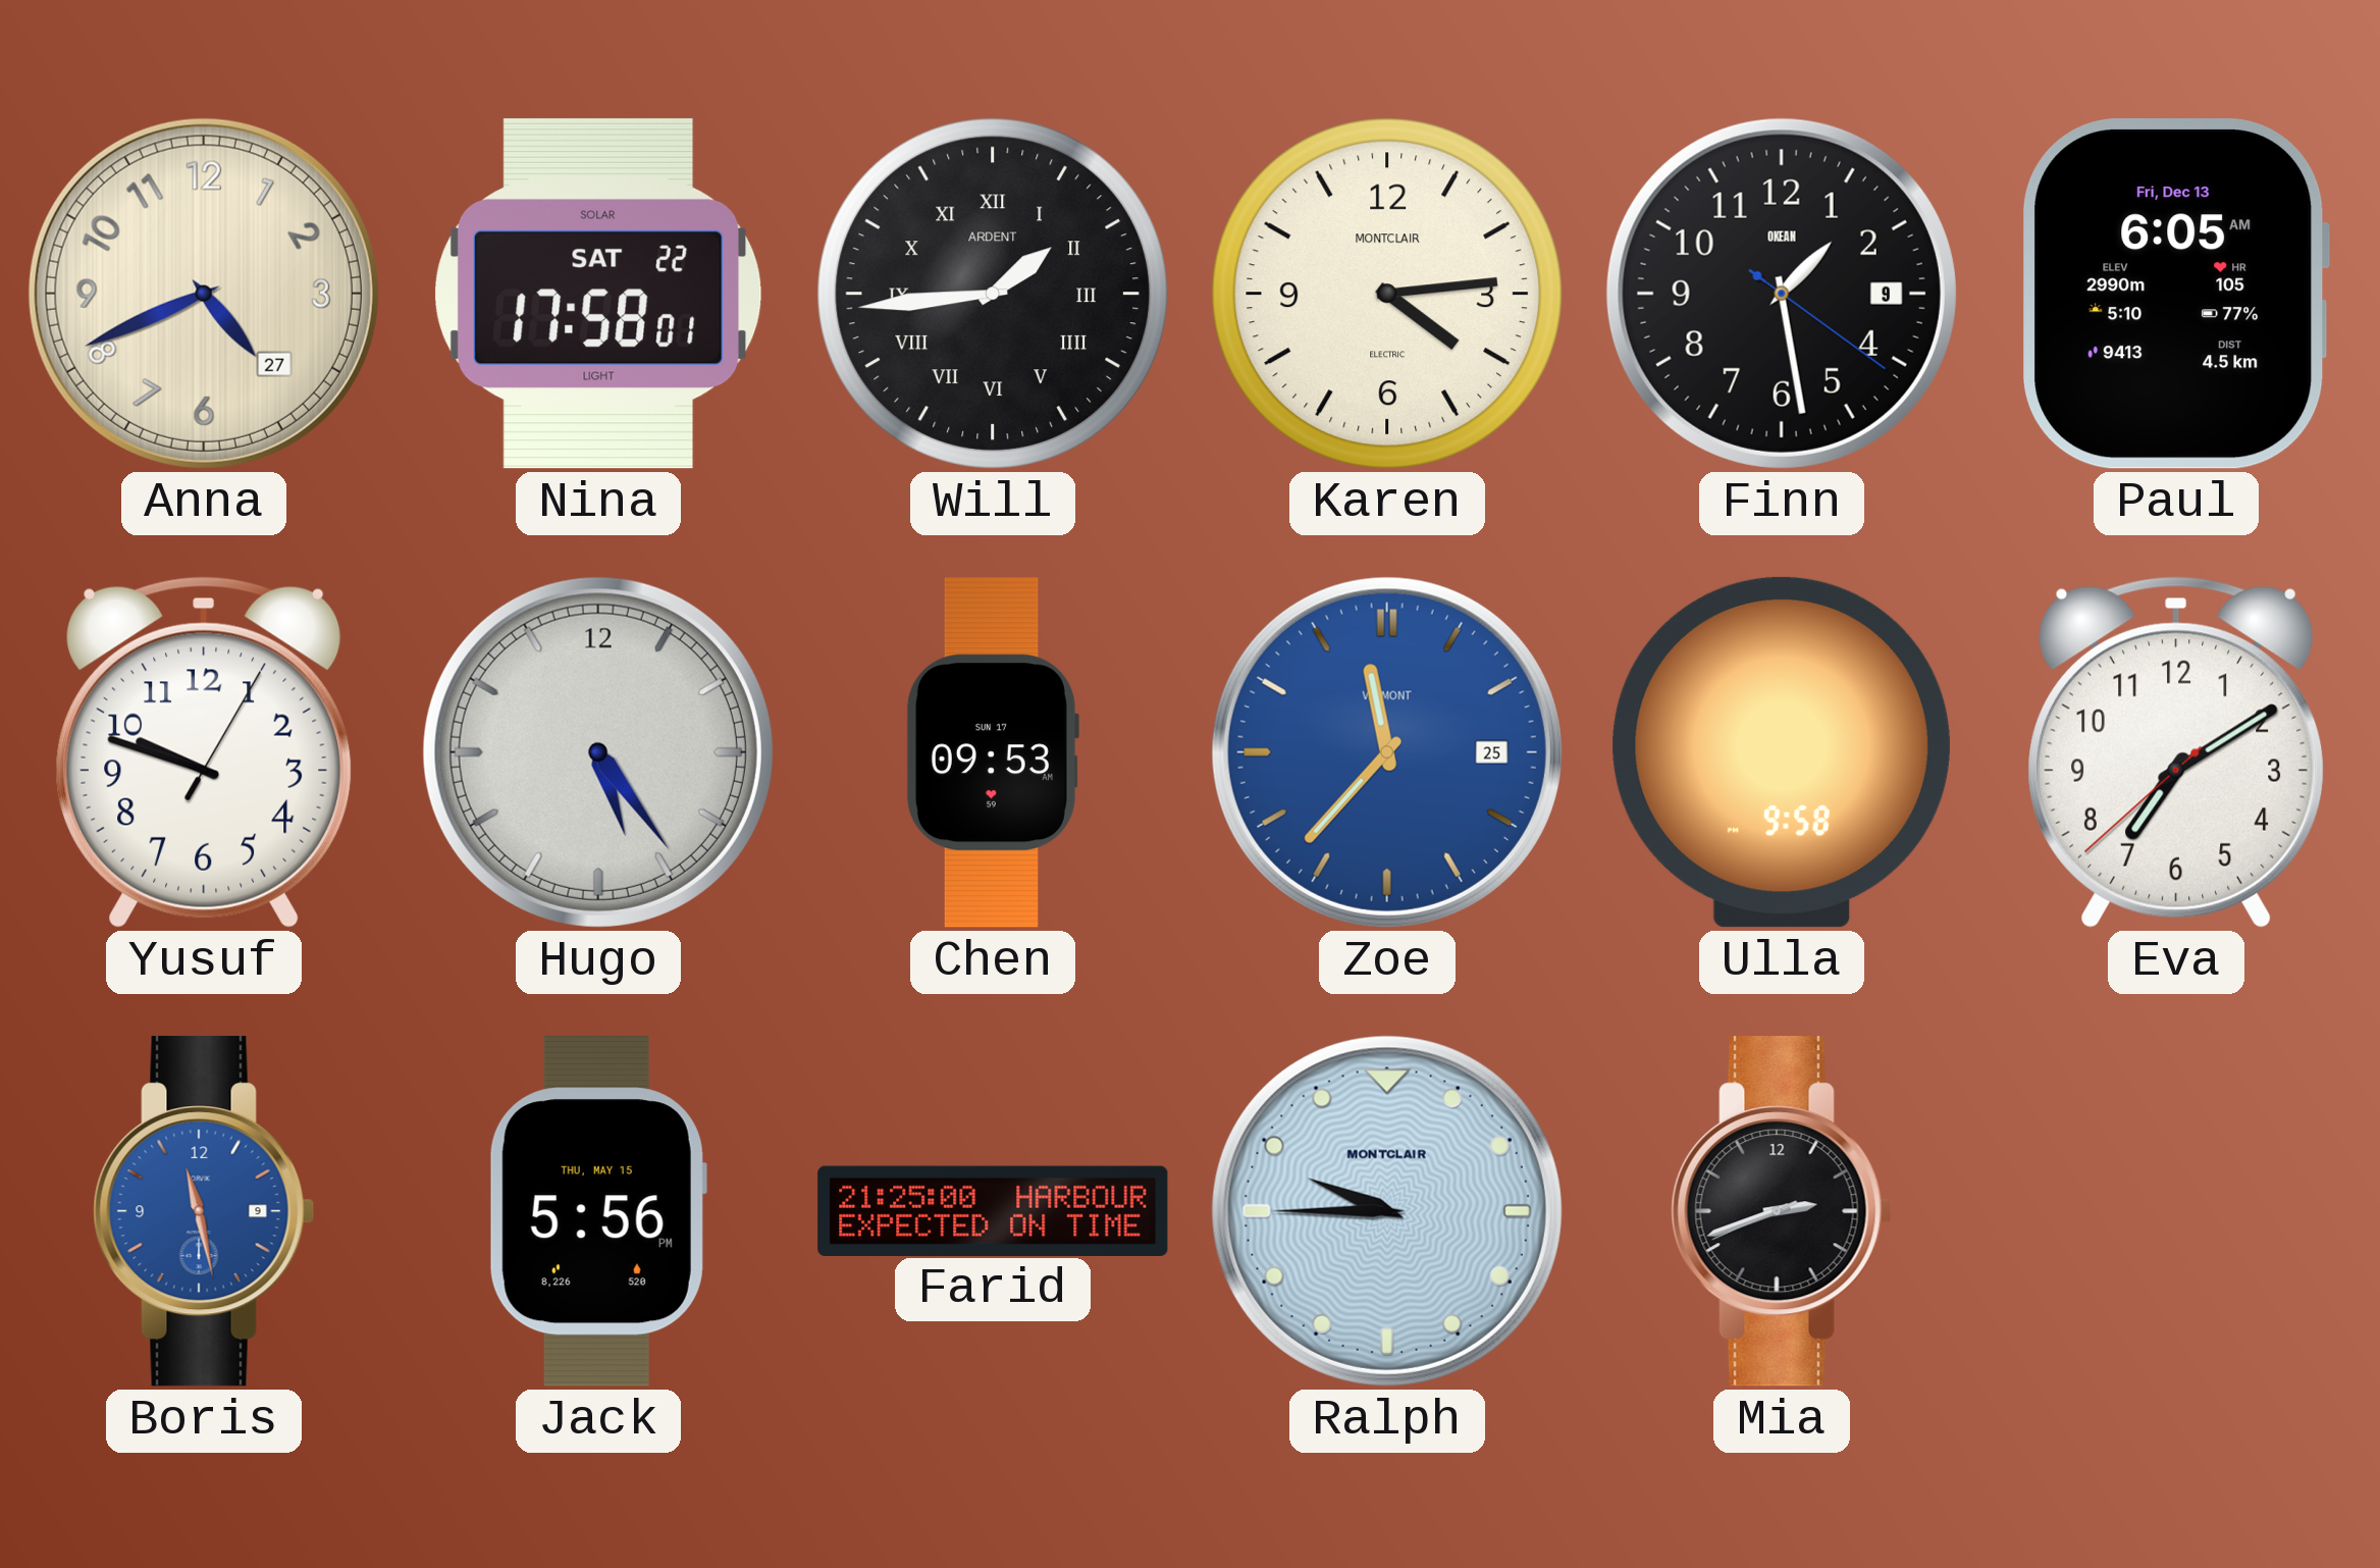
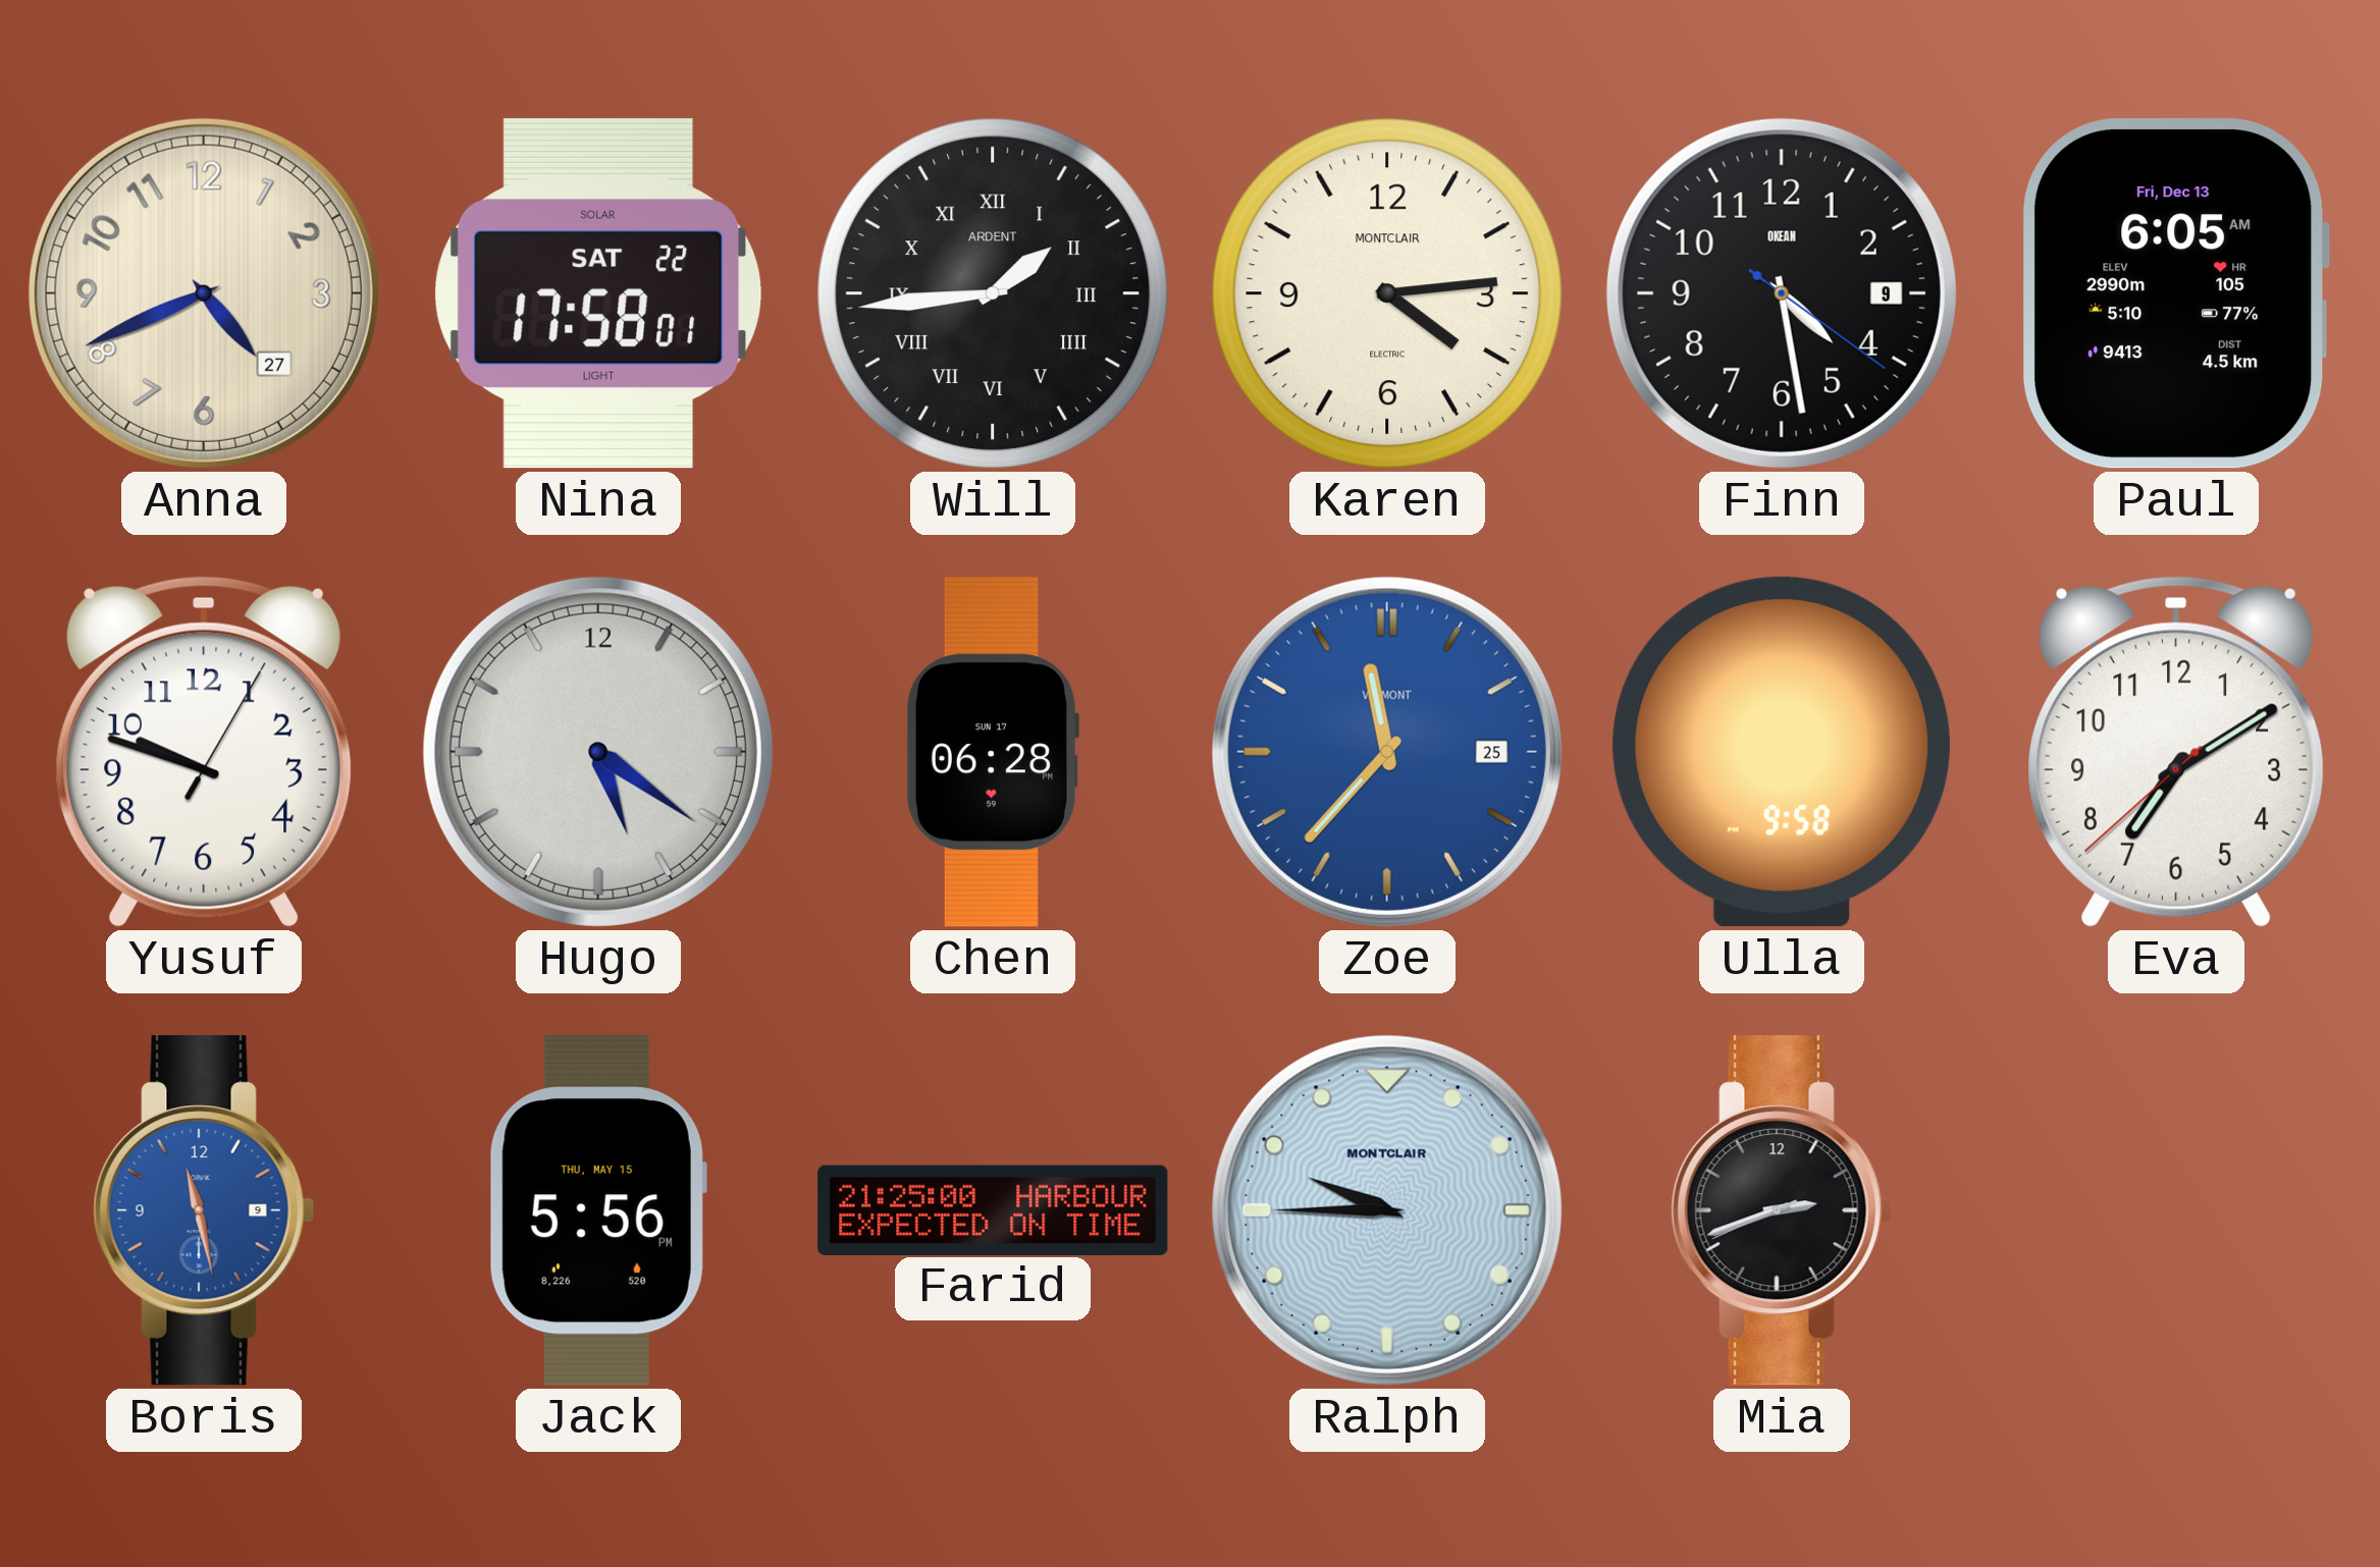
Finn: 1:28 -> 4:28
Hugo: 5:24 -> 5:21
Chen: 09:53 -> 06:28
